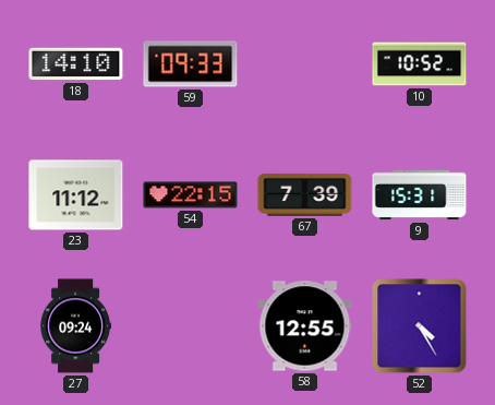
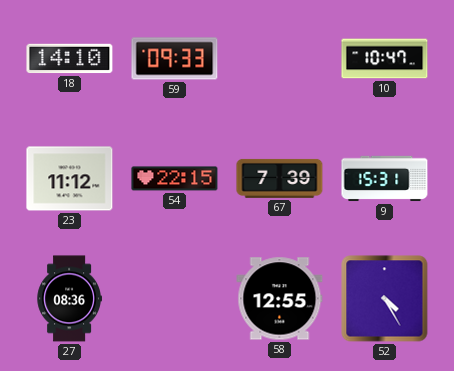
10: 10:52 -> 10:47
27: 09:24 -> 08:36
